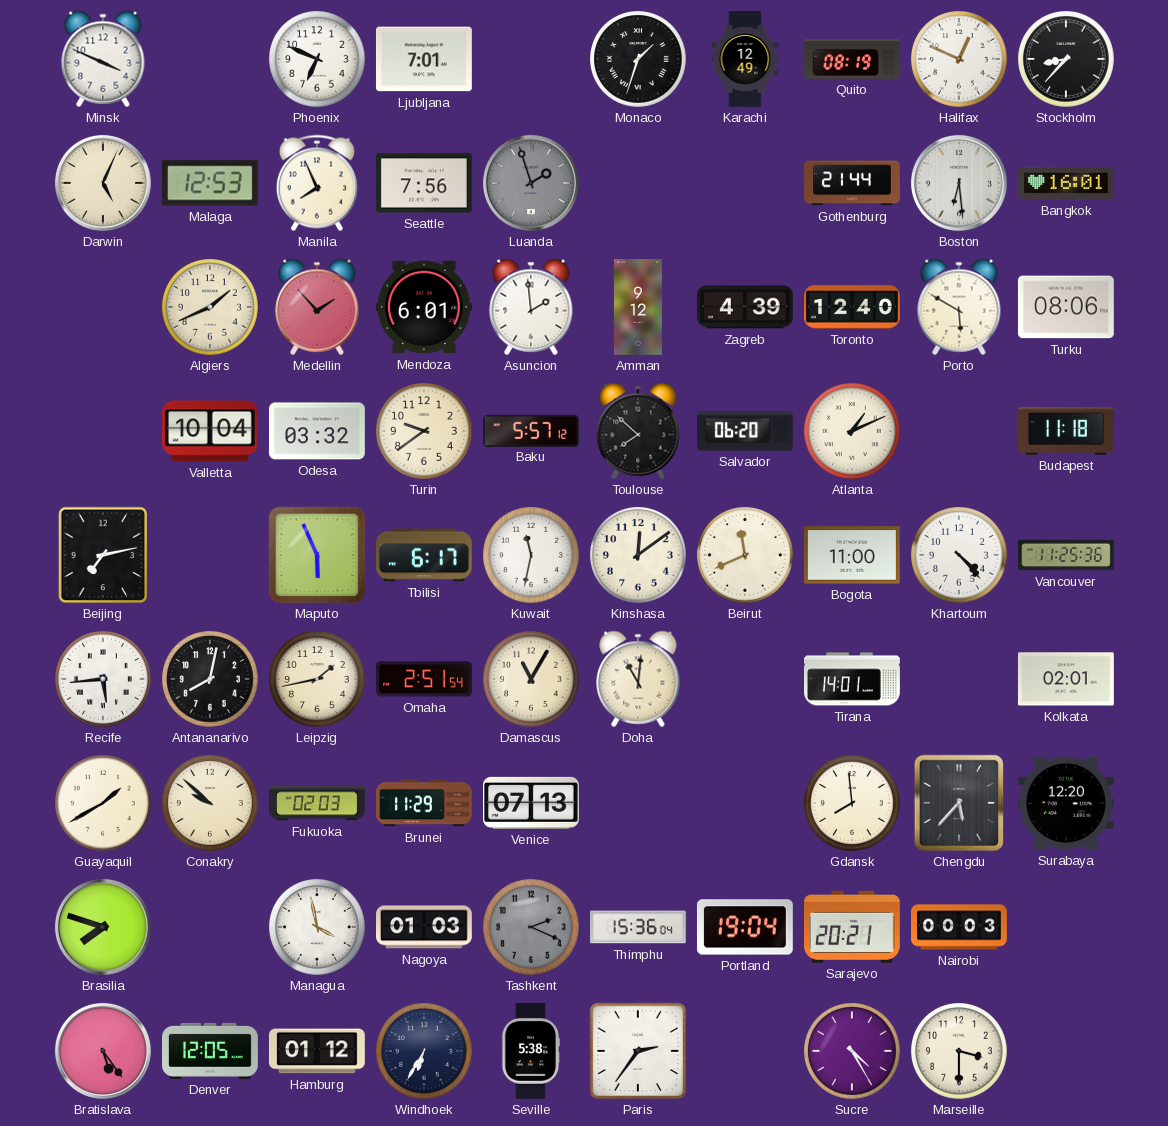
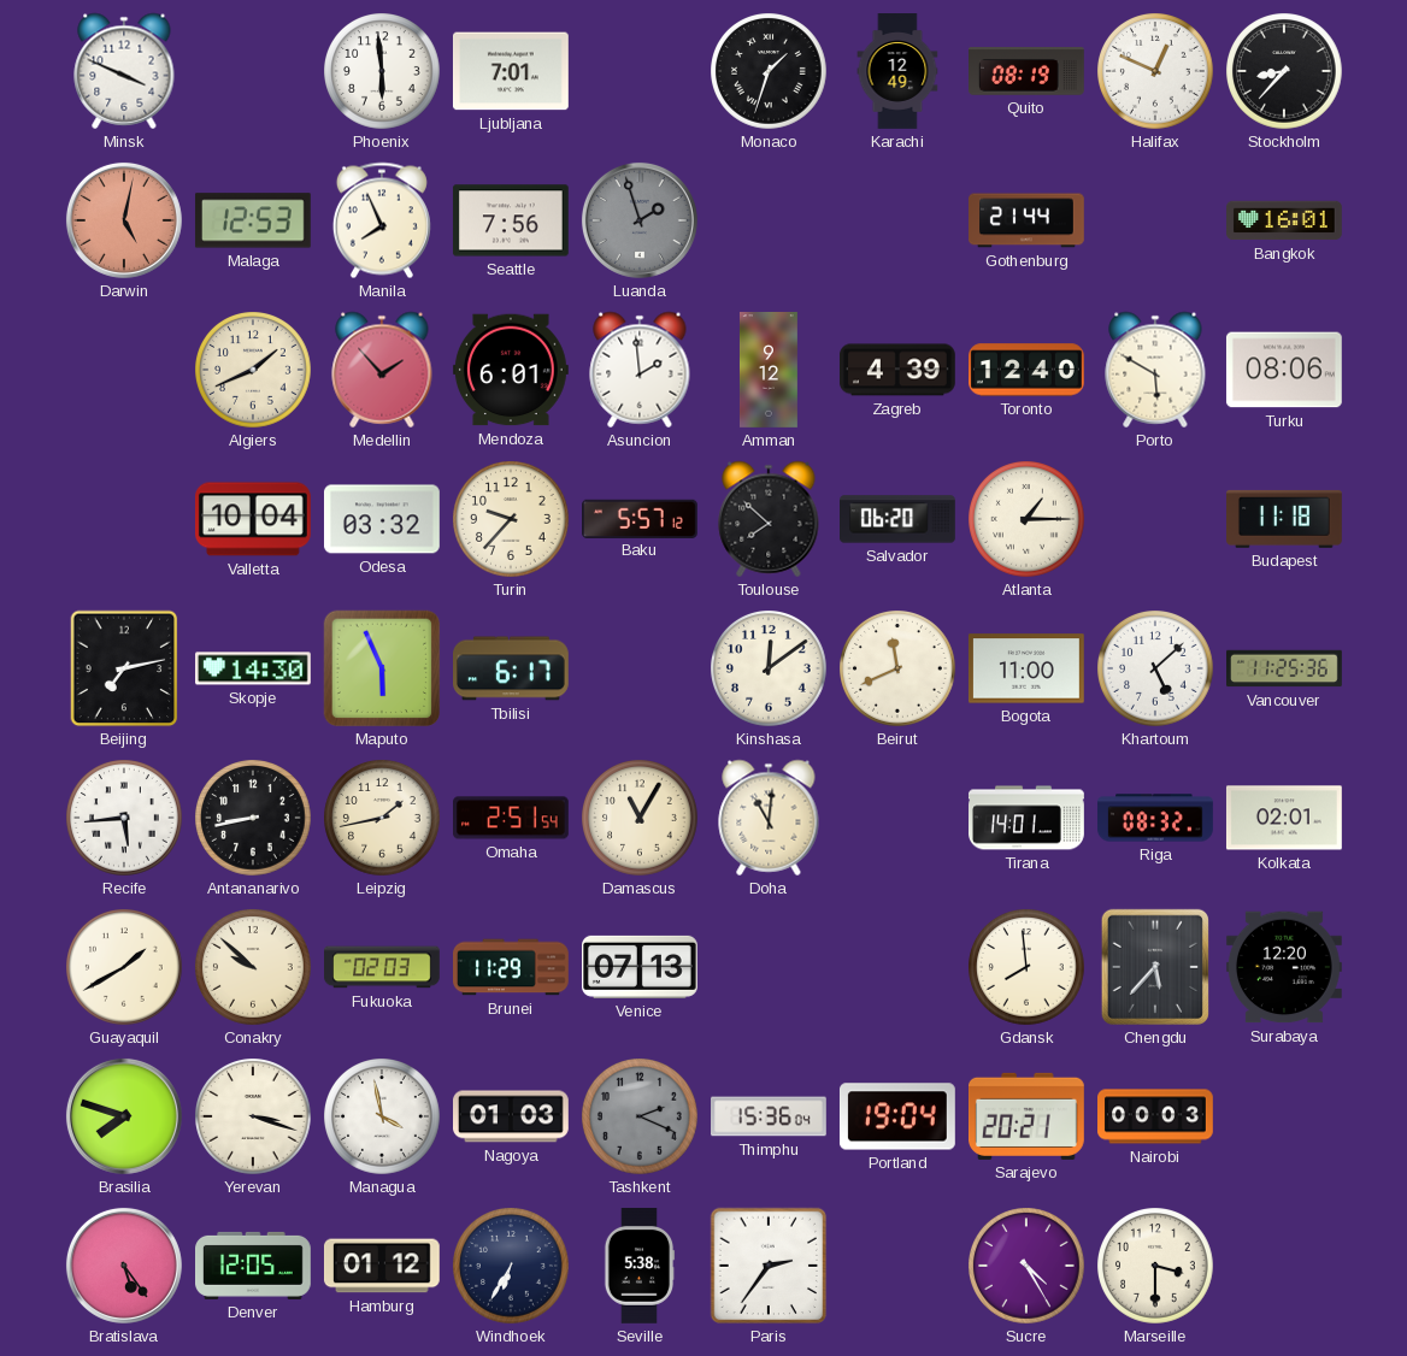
Phoenix: 6:49 -> 5:59
Darwin: 5:04 -> 5:02
Darwin dial: cream -> salmon
Boston: 6:29 -> none
Turin: 9:39 -> 9:37
Atlanta: 1:11 -> 1:15
Skopje: none -> 14:30
Kuwait: 11:32 -> none
Khartoum: 4:23 -> 5:08
Antananarivo: 8:02 -> 8:43
Riga: none -> 08:32
Yerevan: none -> 3:18
